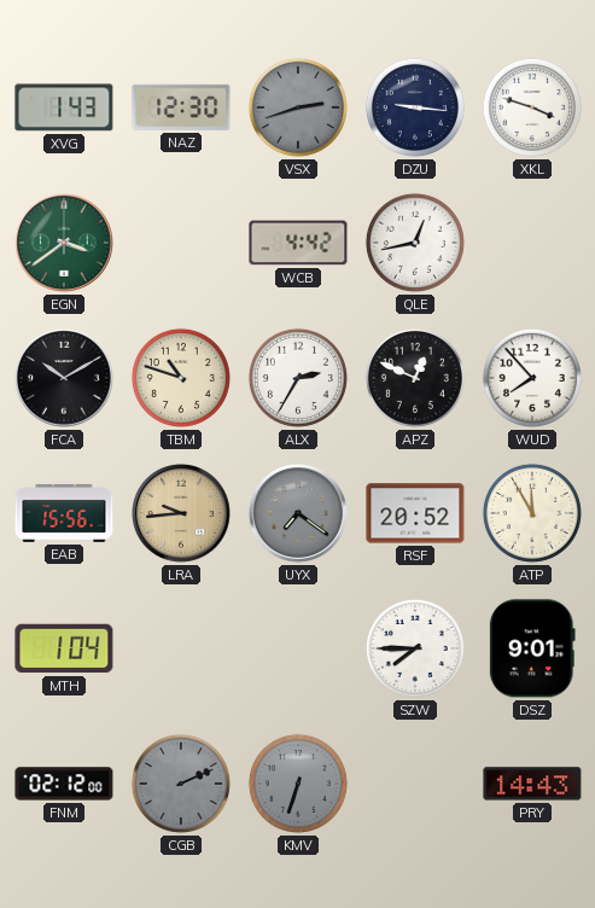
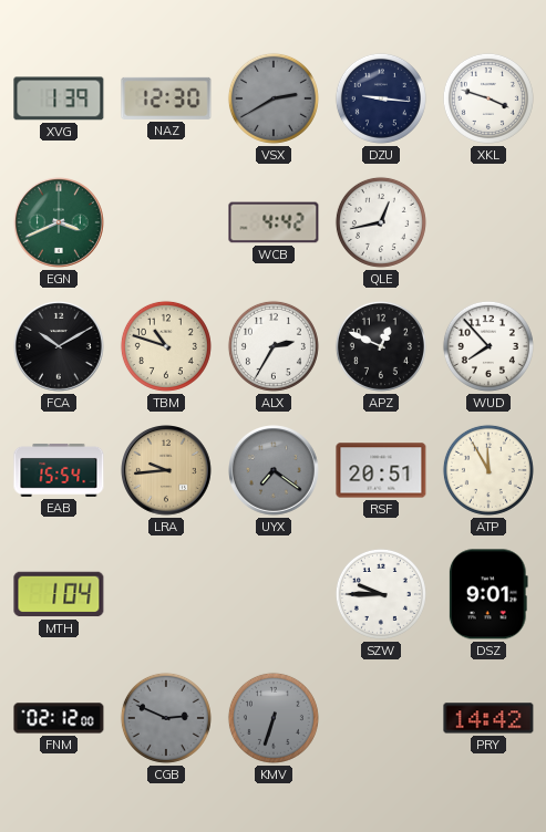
XVG: 1:43 -> 1:39
VSX: 2:42 -> 2:40
EGN: 3:39 -> 3:41
EAB: 15:56 -> 15:54
RSF: 20:52 -> 20:51
SZW: 7:45 -> 9:45
CGB: 2:11 -> 2:49
PRY: 14:43 -> 14:42
